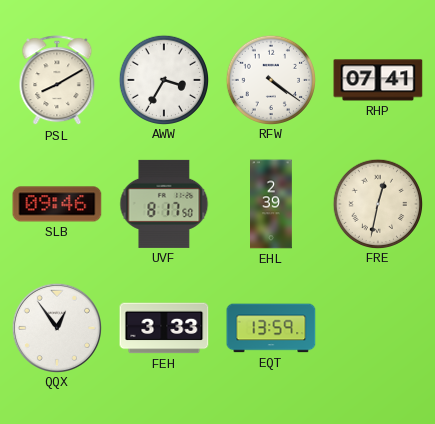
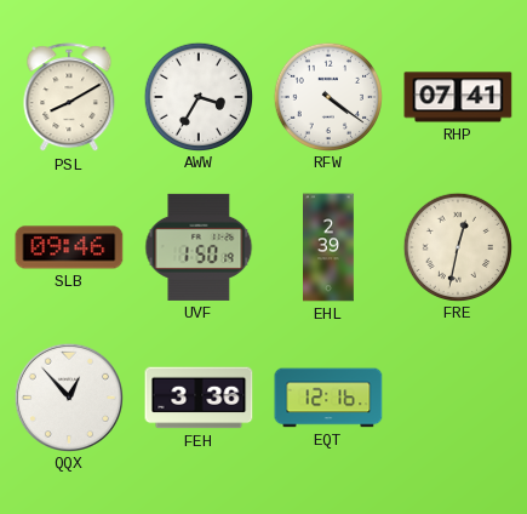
UVF: 8:17 -> 1:50
QQX: 12:54 -> 12:53
FEH: 3:33 -> 3:36
EQT: 13:59 -> 12:16
